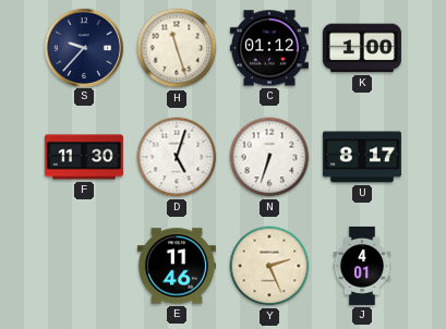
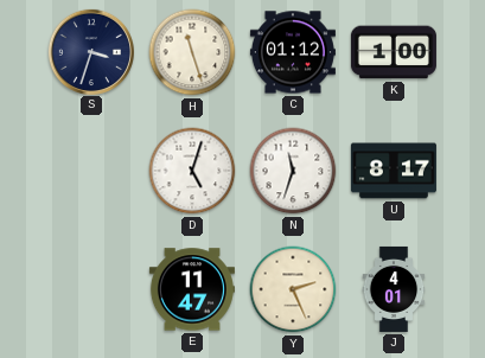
S: 9:37 -> 3:33
F: 11:30 -> none
N: 6:33 -> 11:33
E: 11:46 -> 11:47
